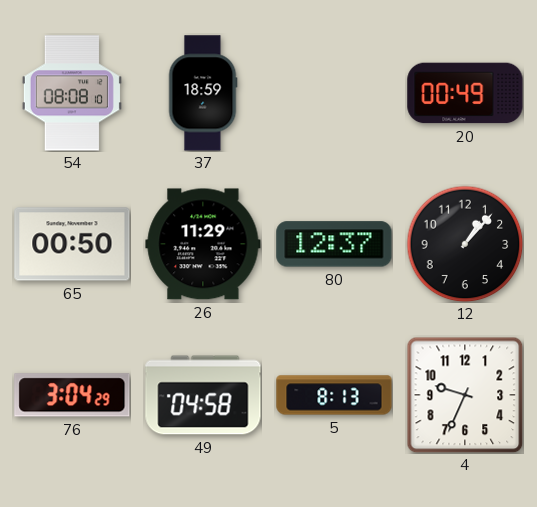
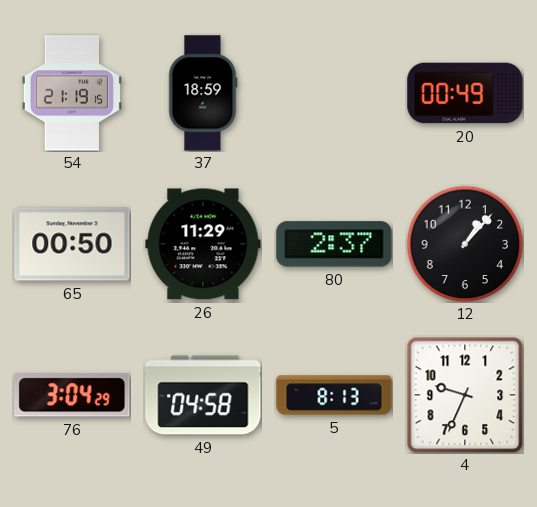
54: 08:08 -> 21:19
80: 12:37 -> 2:37
